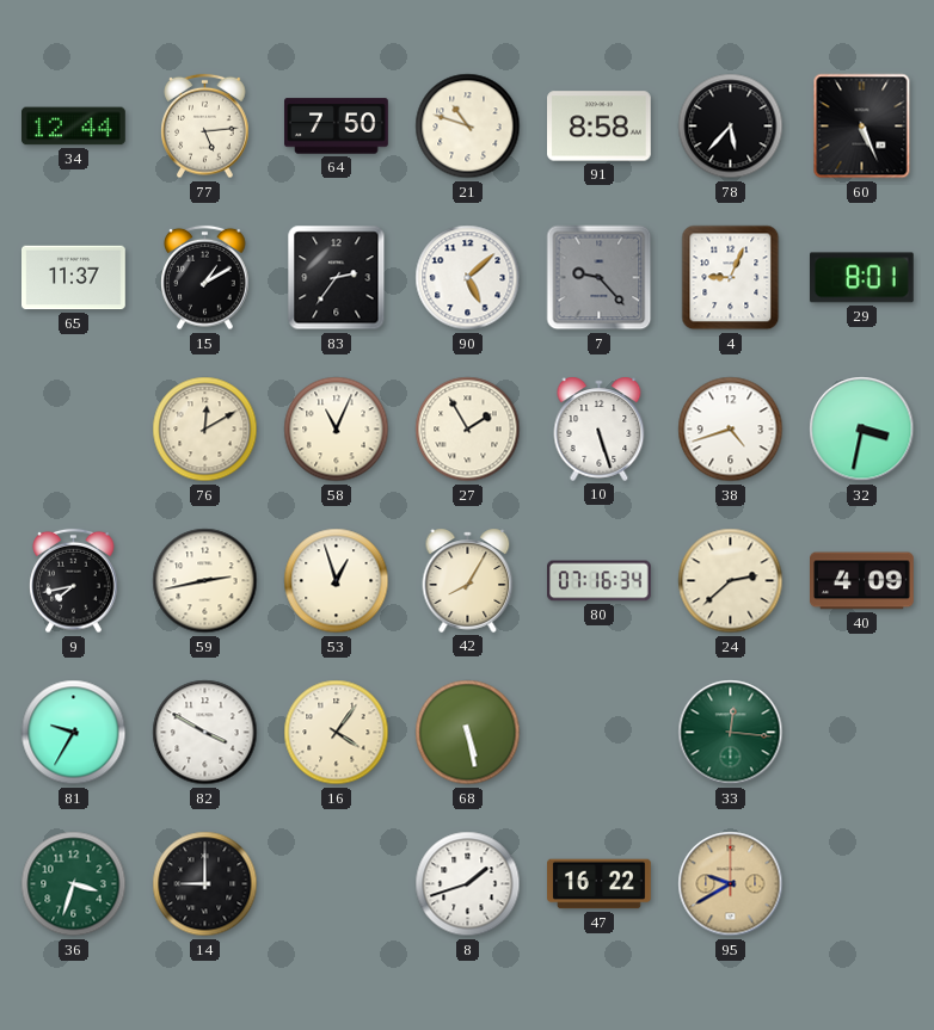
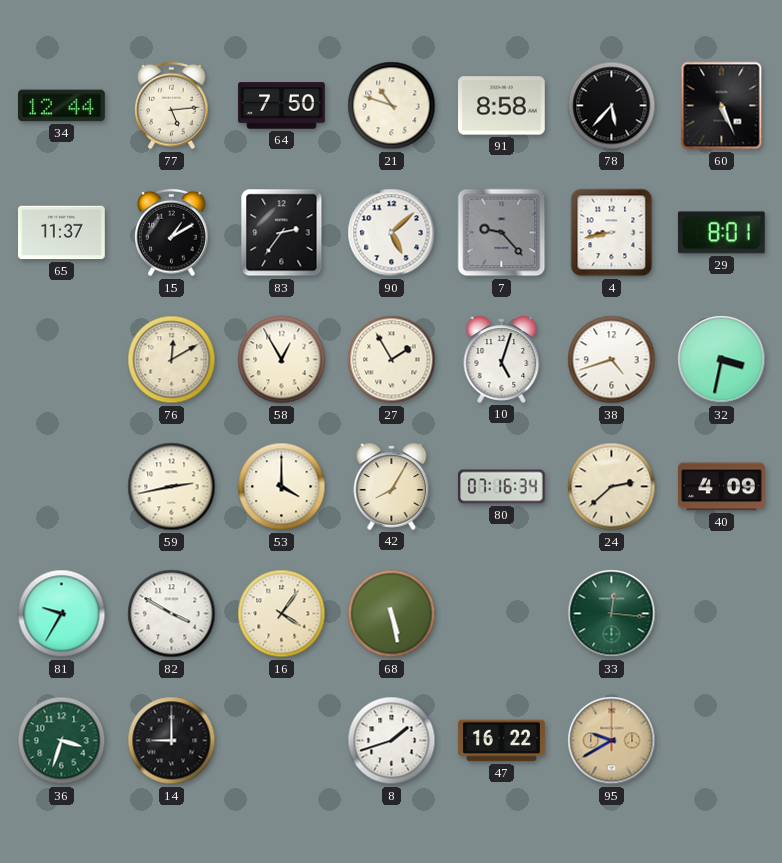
4: 9:04 -> 8:43
58: 11:04 -> 12:55
10: 5:27 -> 5:03
9: 7:43 -> none
53: 12:57 -> 4:00
